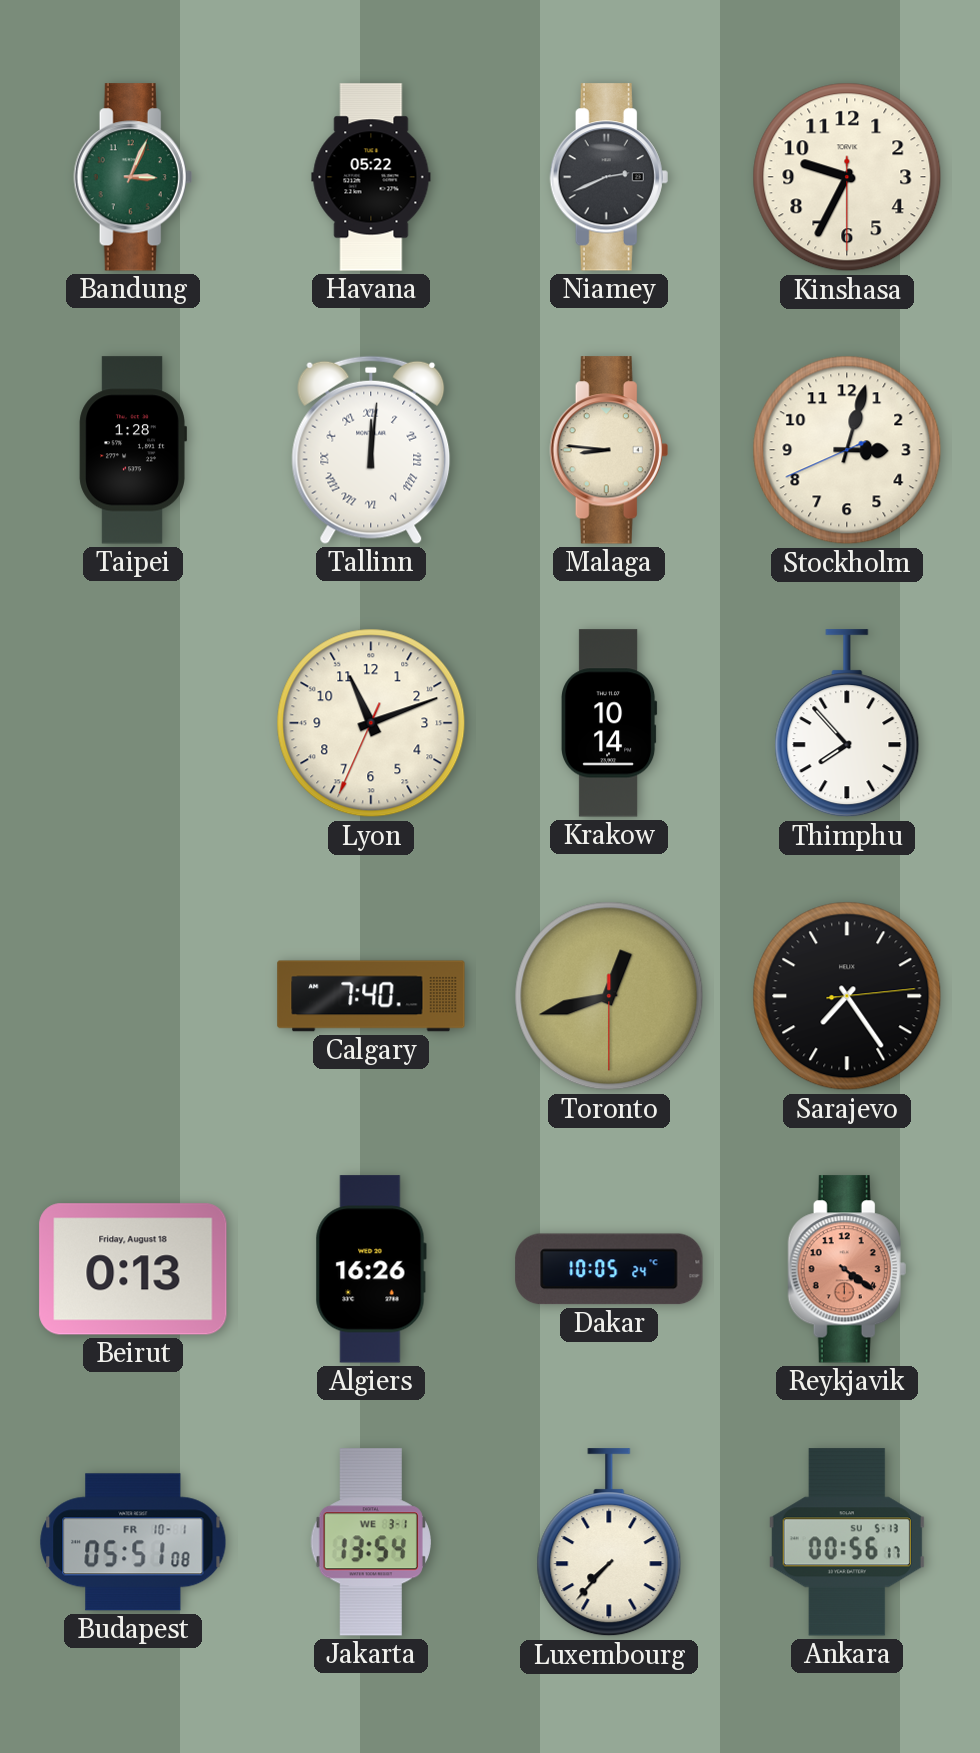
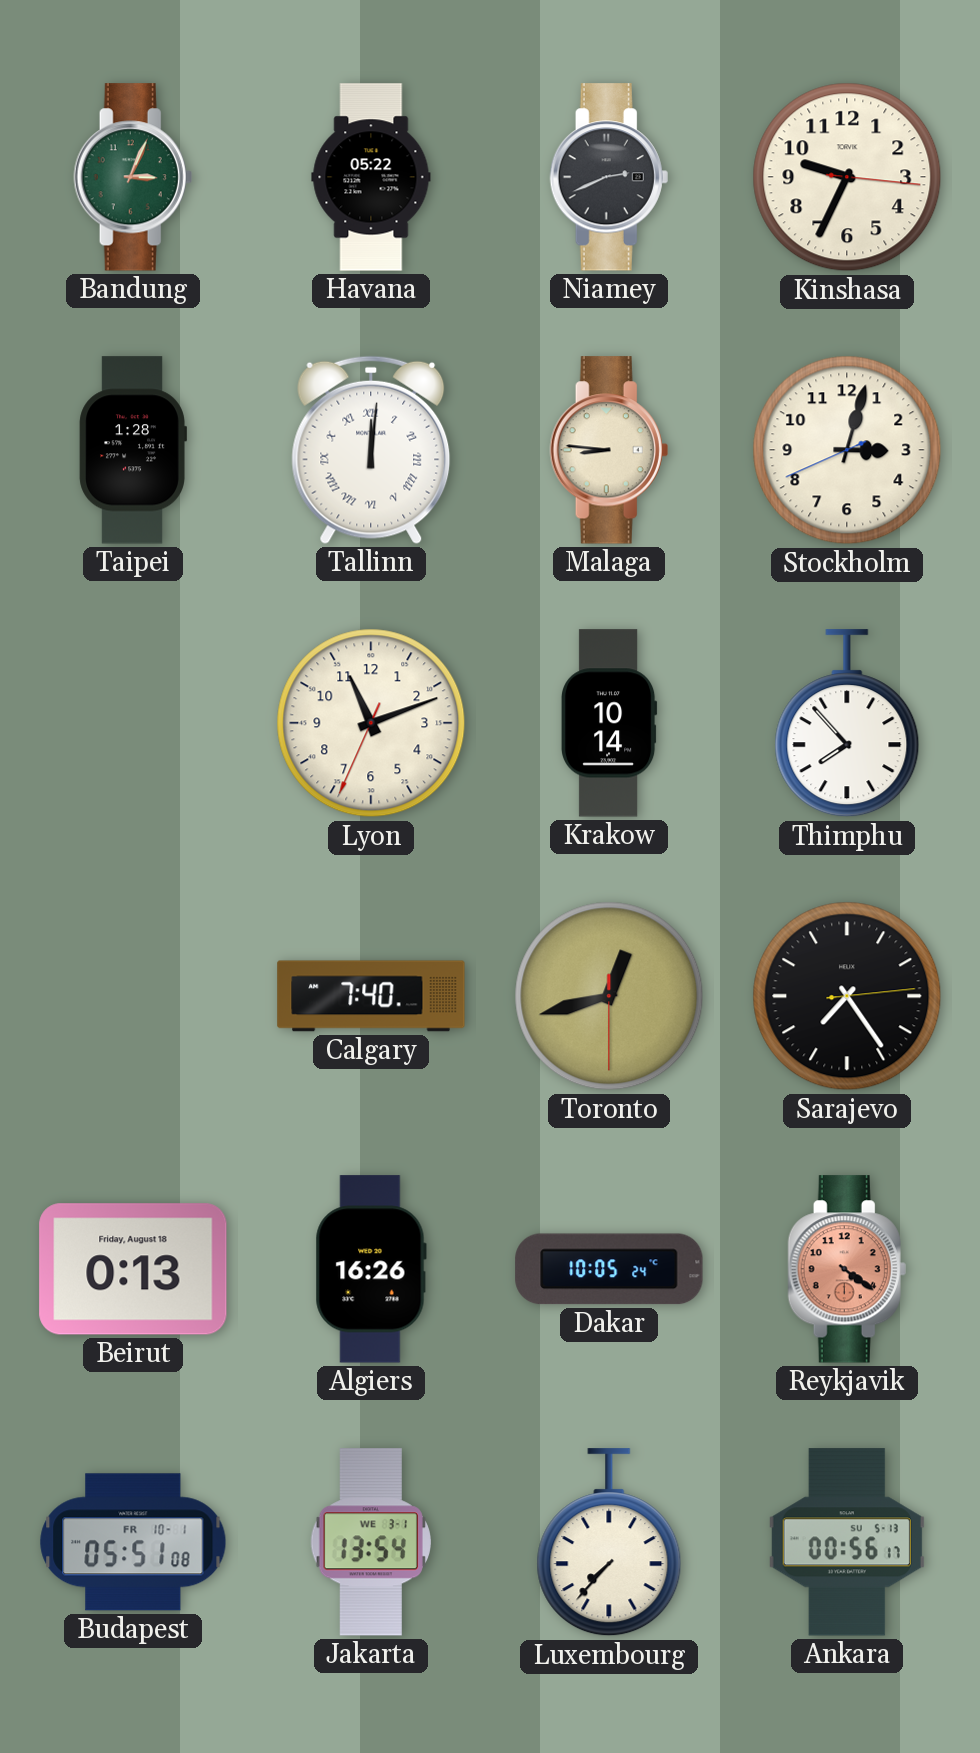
Kinshasa: 9:34:30 -> 9:34:16
